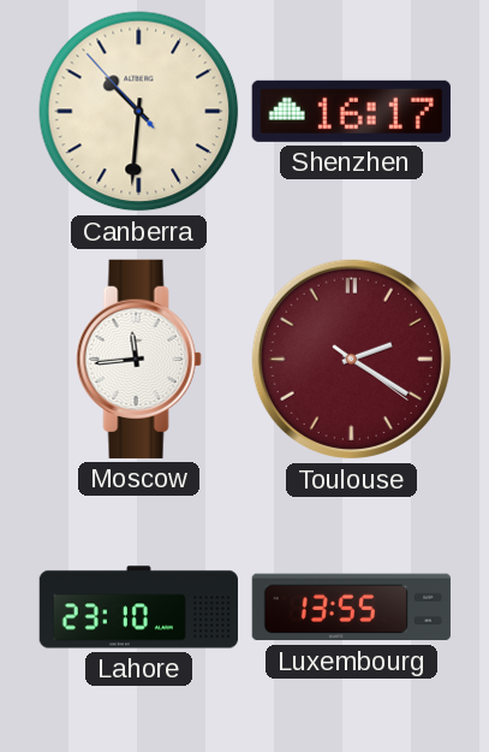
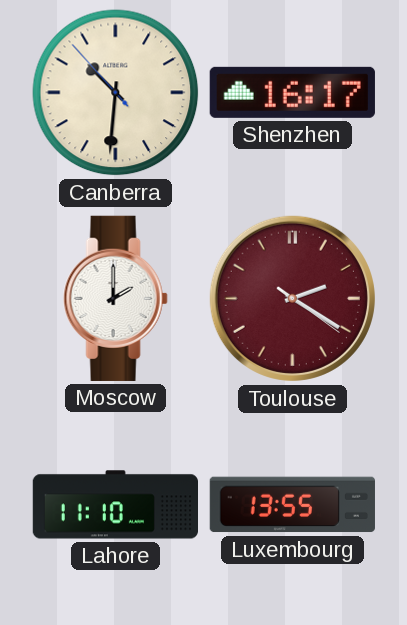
Moscow: 11:44 -> 2:00
Lahore: 23:10 -> 11:10
